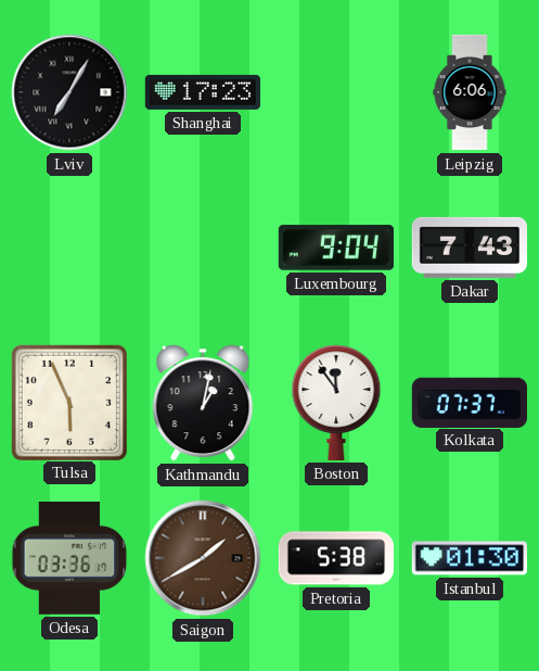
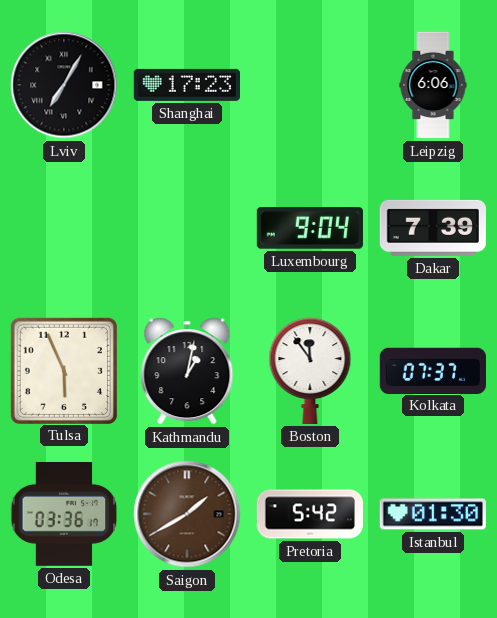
Dakar: 7:43 -> 7:39
Pretoria: 5:38 -> 5:42
